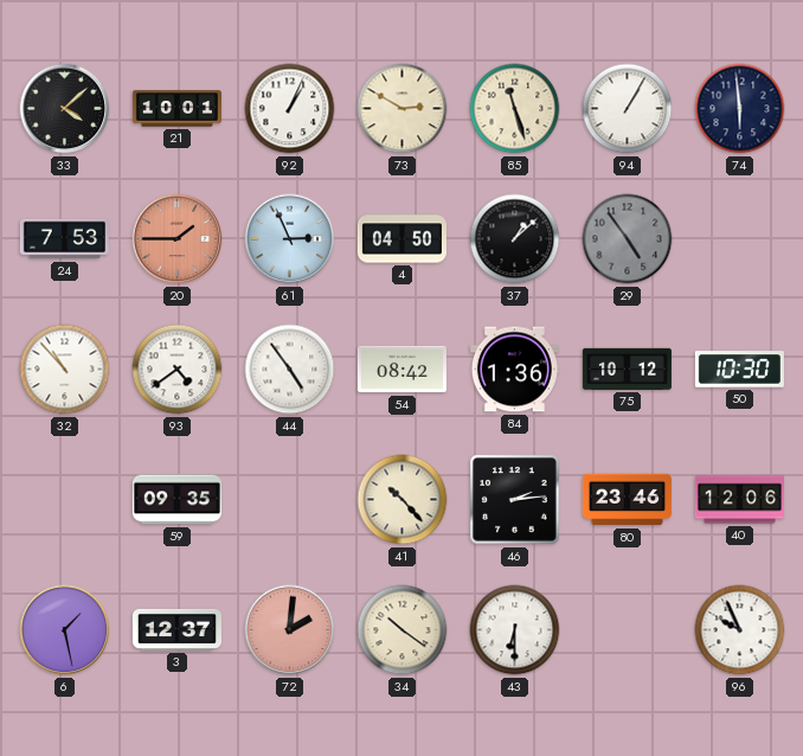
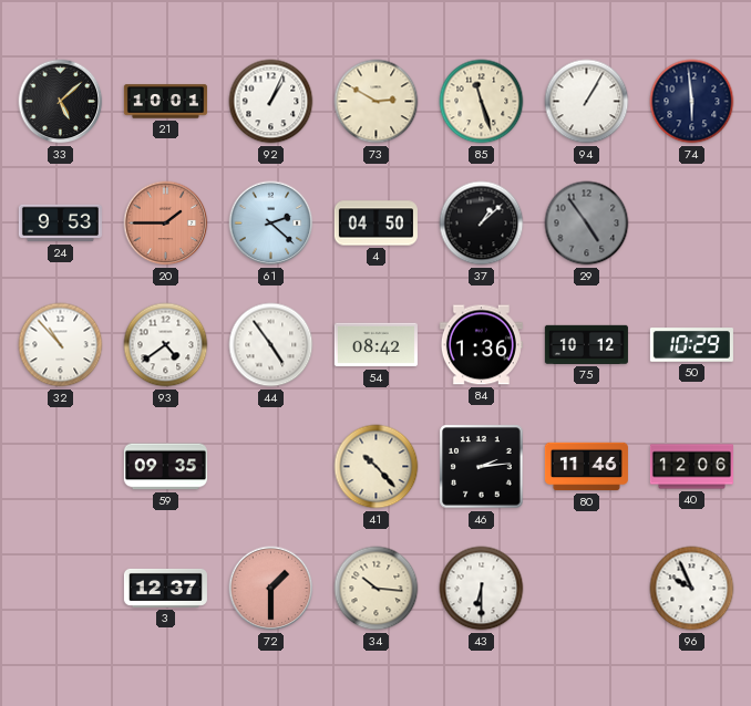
33: 4:08 -> 5:08
24: 7:53 -> 9:53
61: 2:56 -> 2:22
50: 10:30 -> 10:29
80: 23:46 -> 11:46
6: 1:28 -> none
72: 2:01 -> 1:30
34: 10:21 -> 10:16
